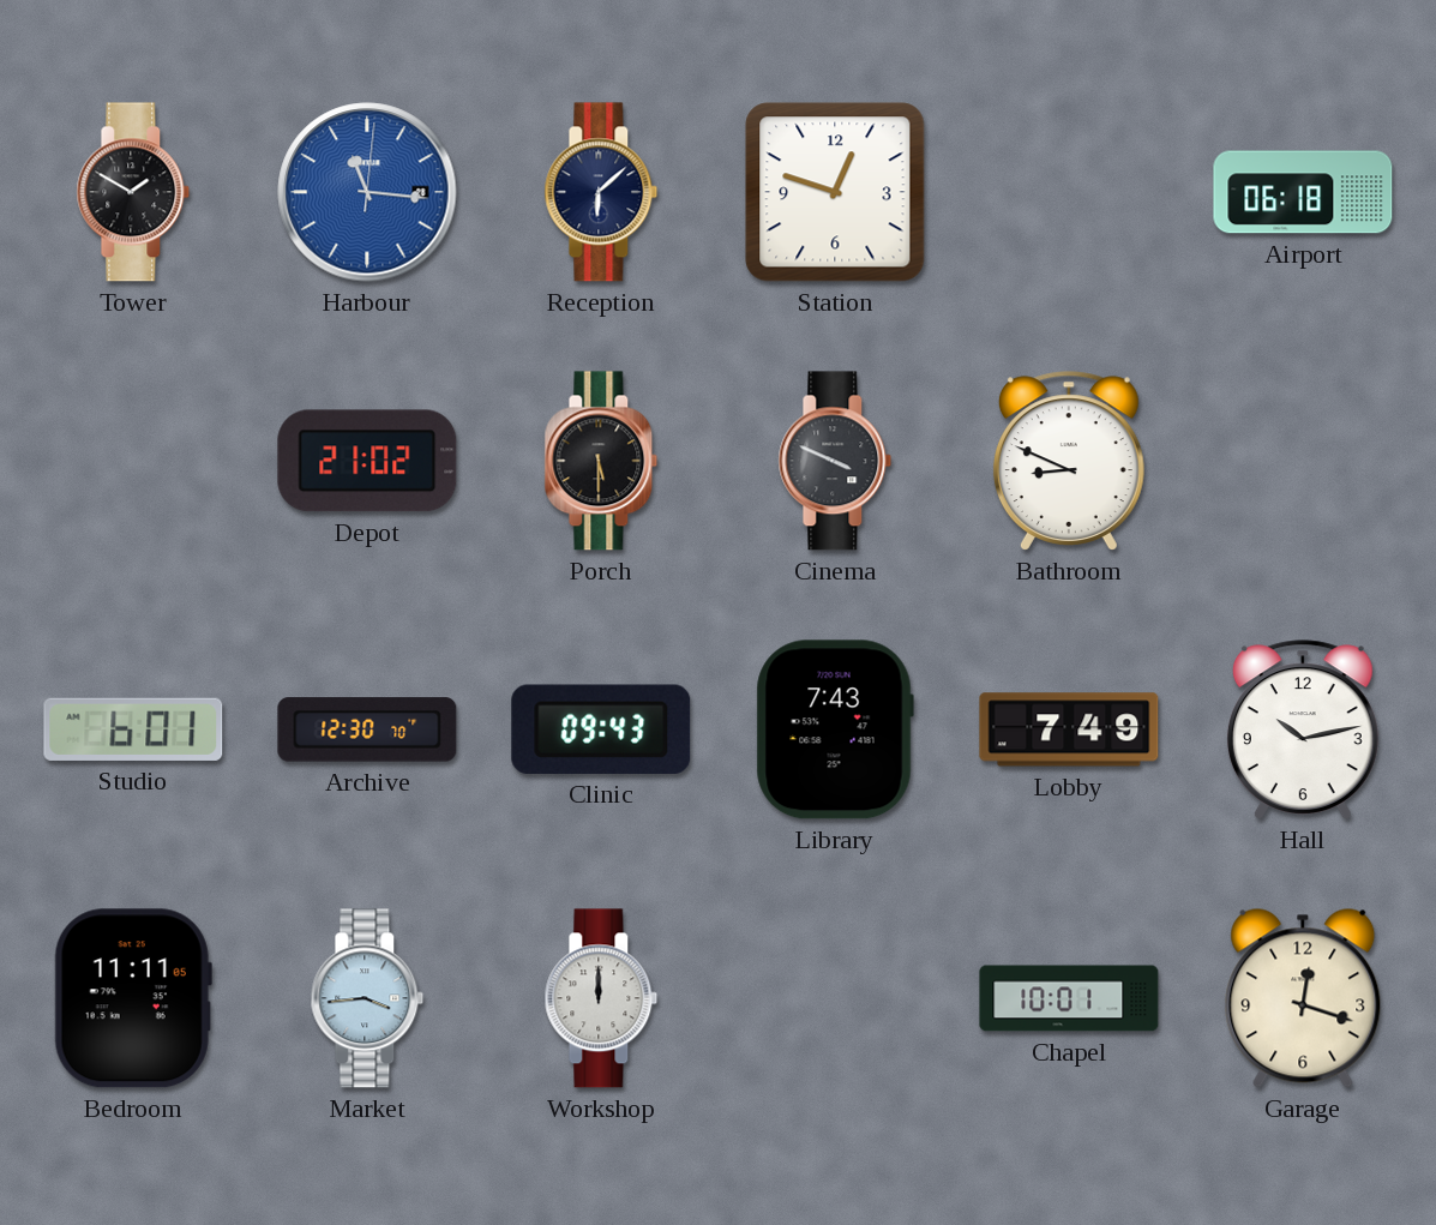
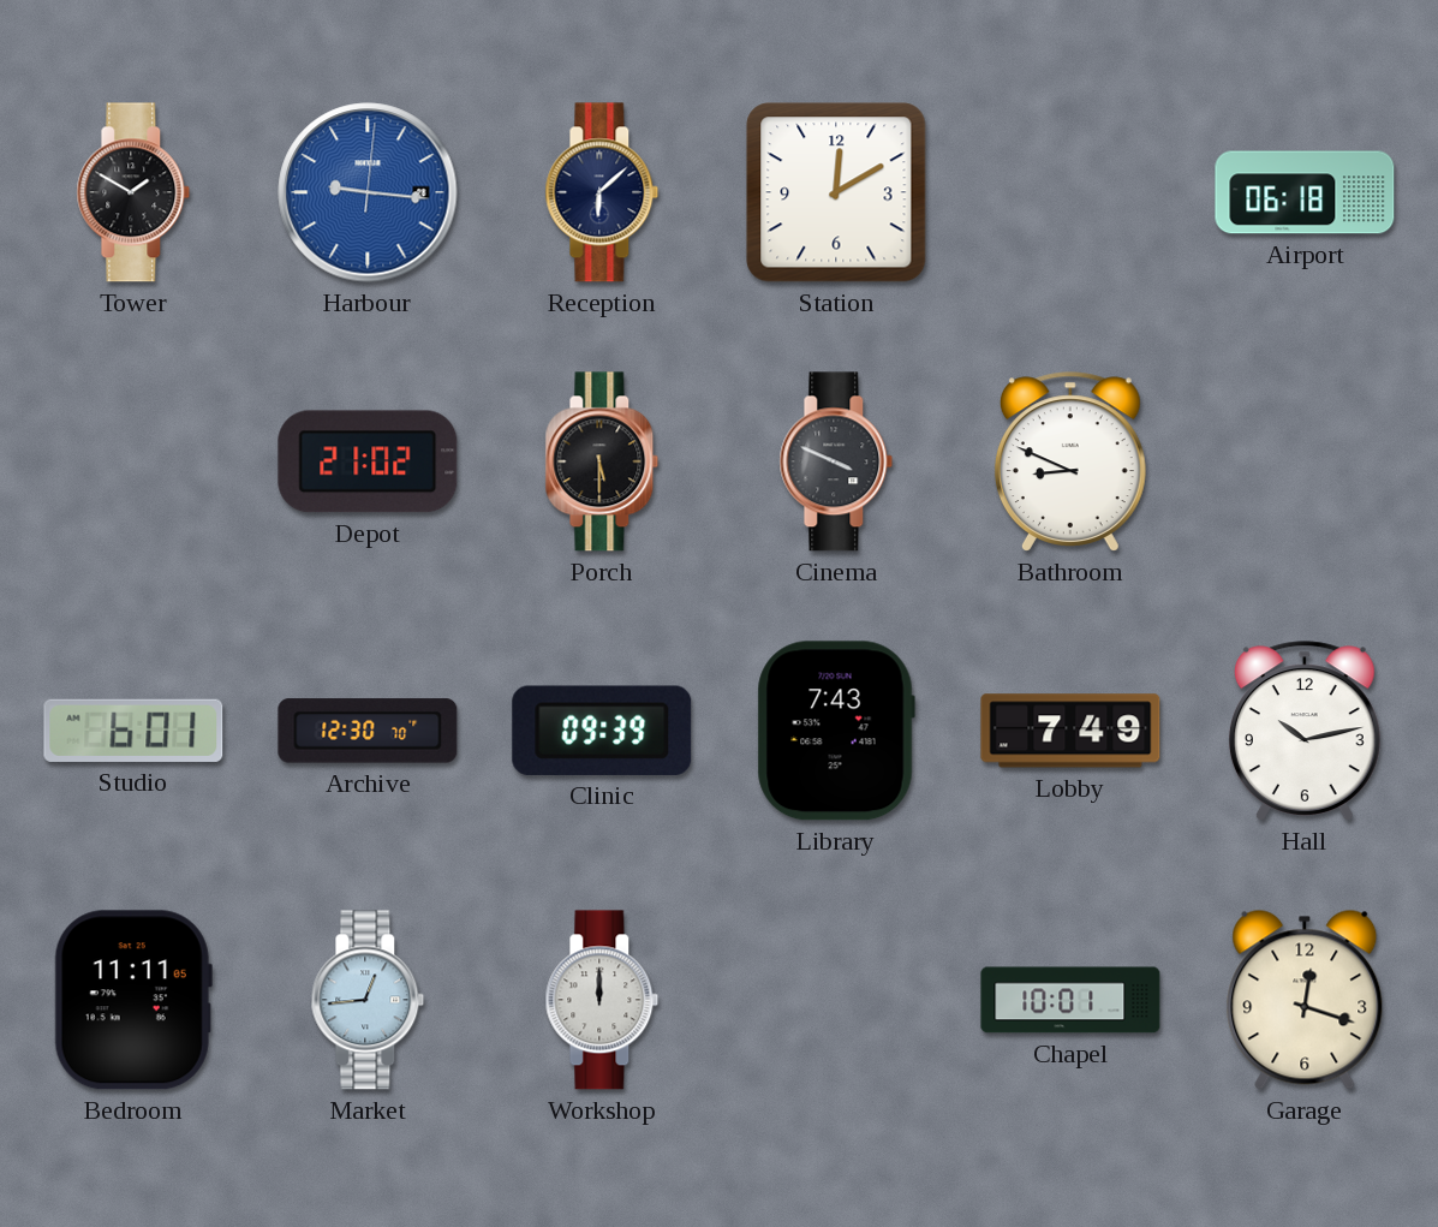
Harbour: 11:16 -> 9:16
Station: 12:48 -> 12:10
Clinic: 09:43 -> 09:39
Market: 3:44 -> 12:44
